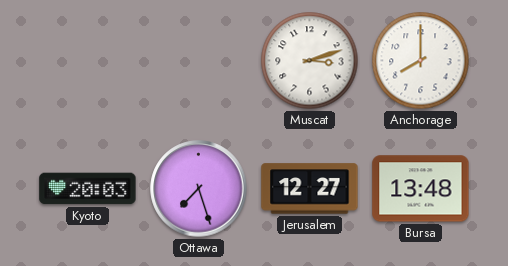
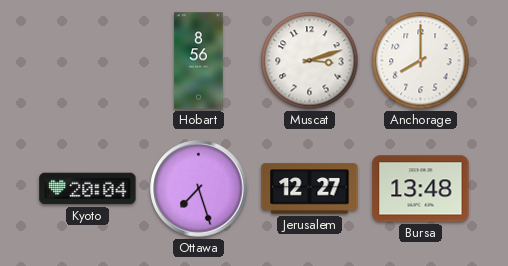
Hobart: none -> 8:56
Kyoto: 20:03 -> 20:04
